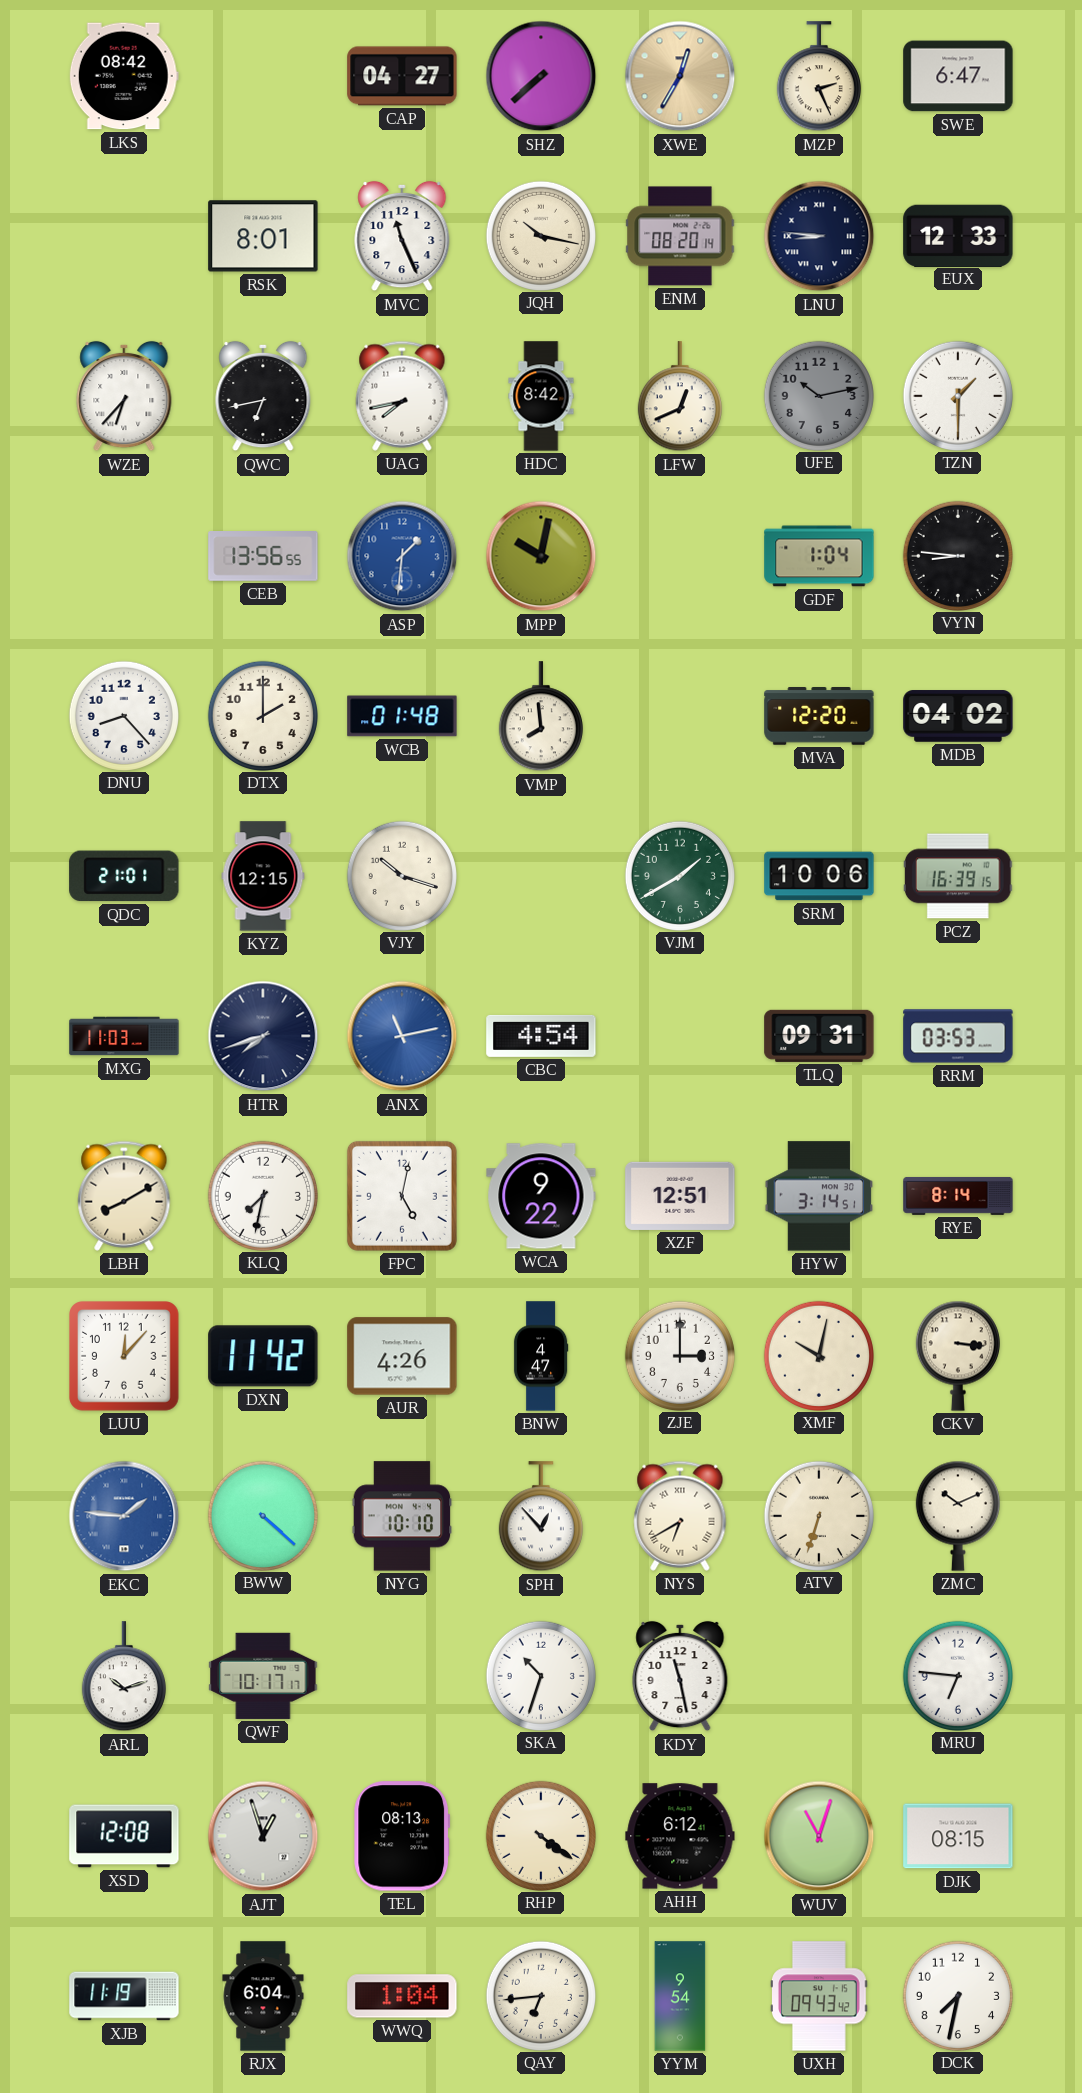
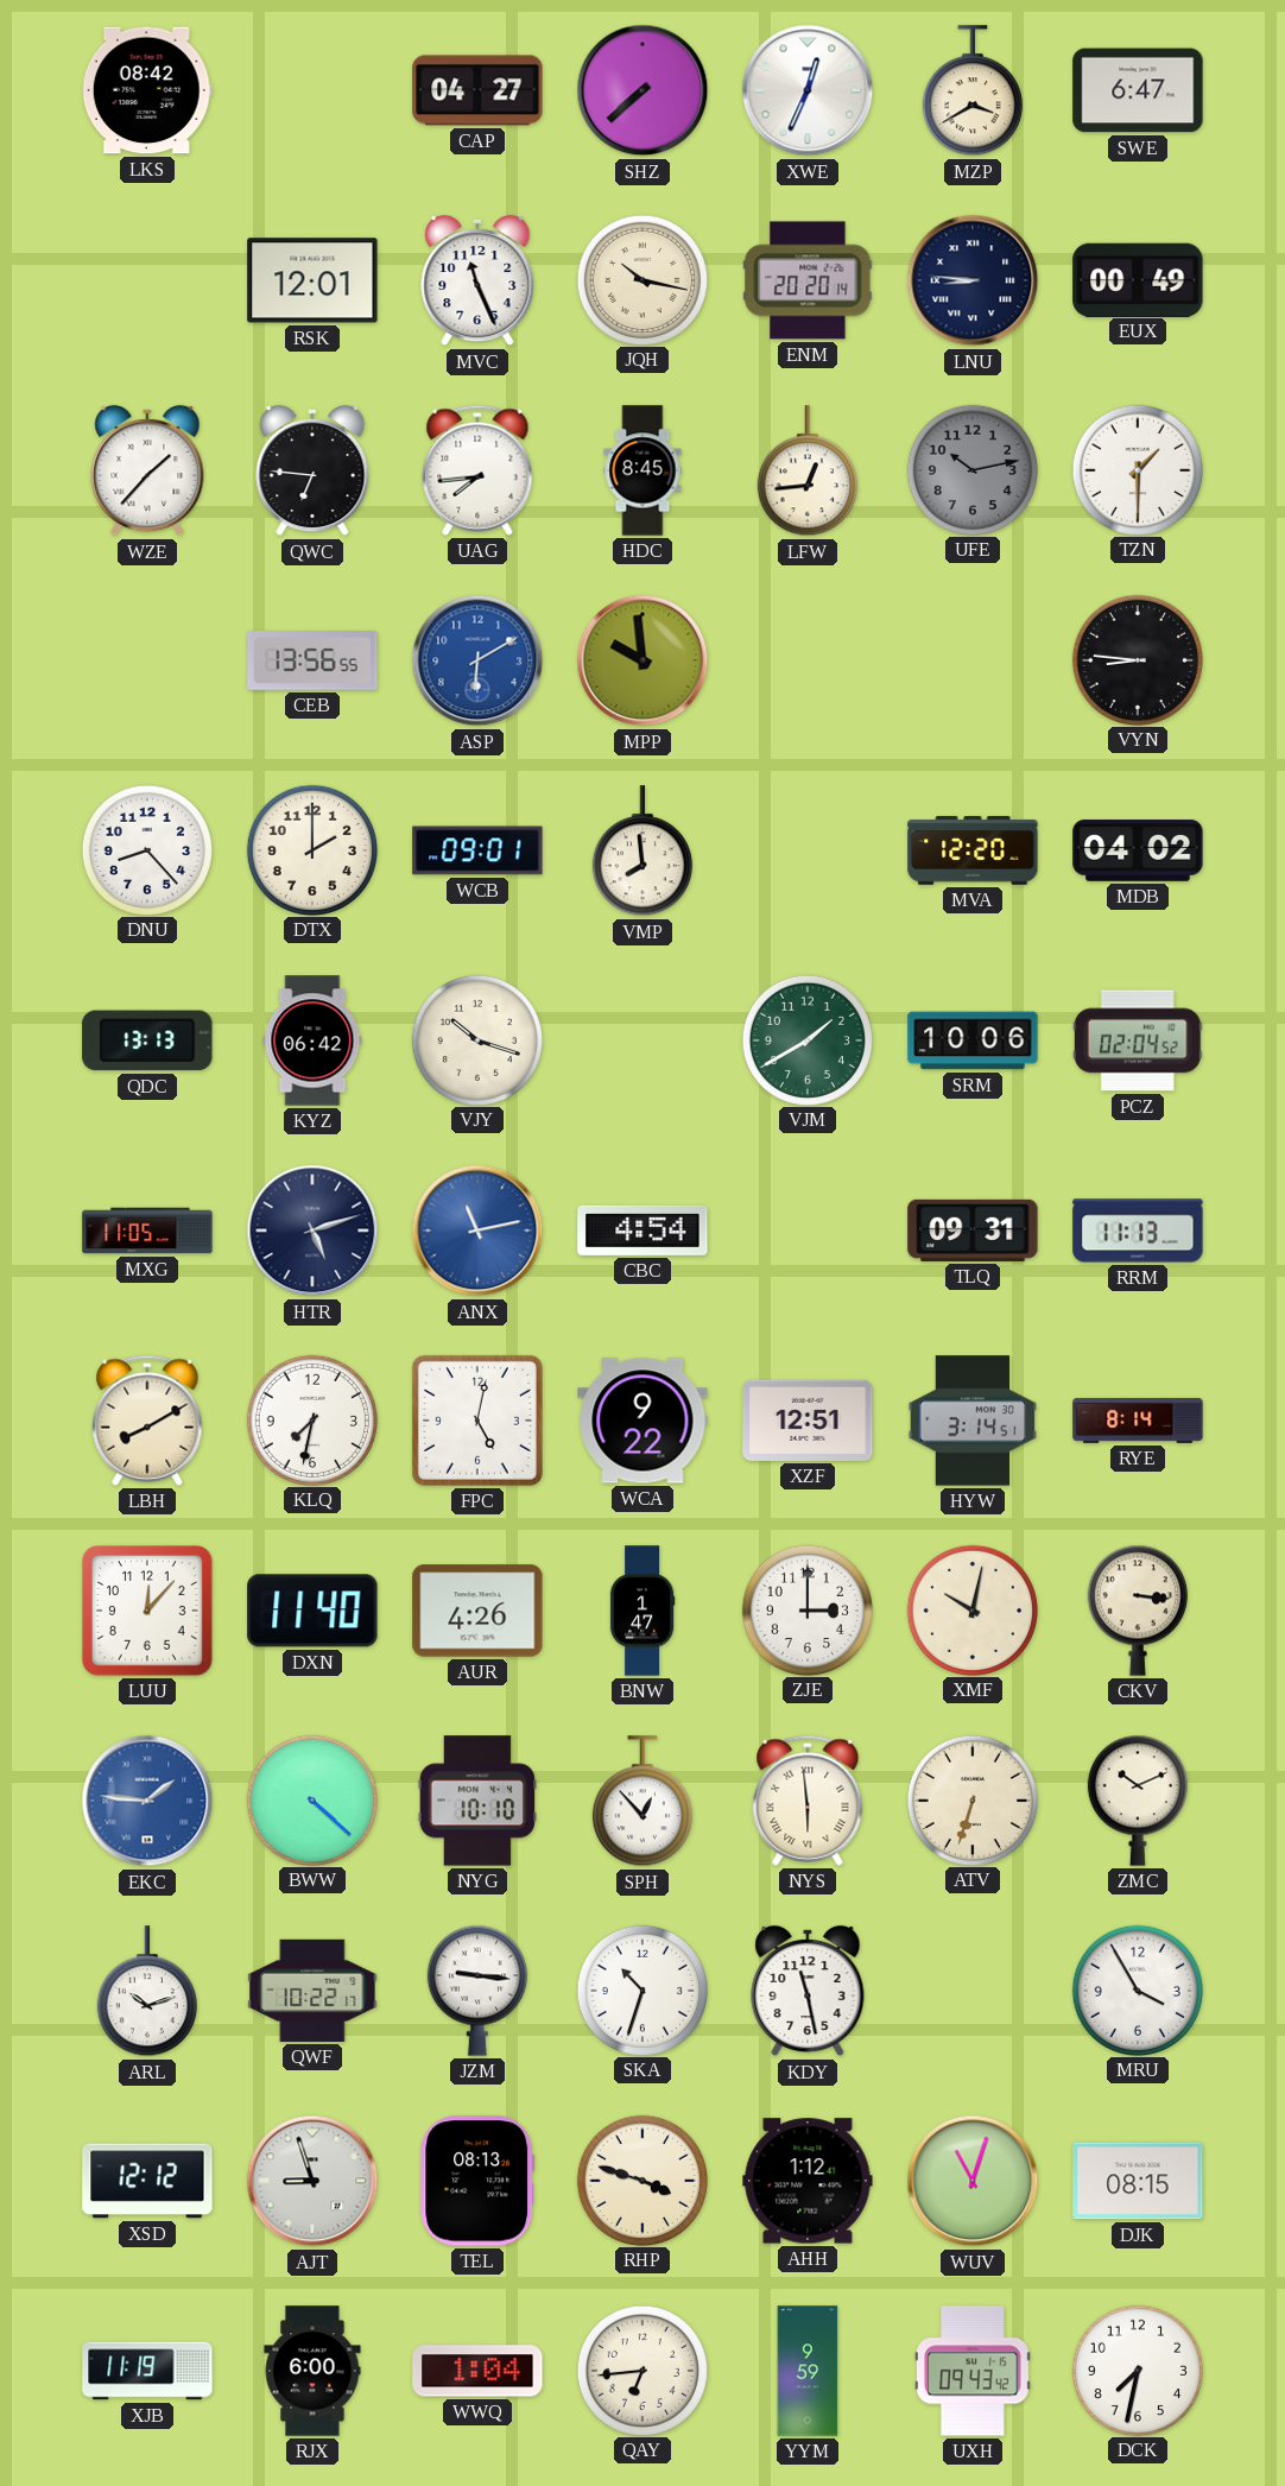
XWE: 12:35 -> 12:34
XWE dial: champagne -> white
MZP: 2:26 -> 3:40
RSK: 8:01 -> 12:01
ENM: 08:20 -> 20:20
EUX: 12:33 -> 00:49
WZE: 6:37 -> 1:37
QWC: 6:43 -> 6:46
UAG: 7:43 -> 7:44
HDC: 8:42 -> 8:45
LFW: 12:41 -> 12:44
ASP: 1:31 -> 6:10
MPP: 10:02 -> 9:59
GDF: 1:04 -> none
WCB: 01:48 -> 09:01
QDC: 21:01 -> 13:13
KYZ: 12:15 -> 06:42
PCZ: 16:39 -> 02:04
MXG: 11:03 -> 11:05
HTR: 7:42 -> 5:12
RRM: 03:53 -> 11:13
DXN: 11:42 -> 11:40
BNW: 4:47 -> 1:47
NYS: 6:40 -> 5:59
QWF: 10:17 -> 10:22
JZM: none -> 9:16
MRU: 6:46 -> 3:55
XSD: 12:08 -> 12:12
AJT: 12:57 -> 8:57
RHP: 4:21 -> 3:48
AHH: 6:12 -> 1:12
RJX: 6:04 -> 6:00
YYM: 9:54 -> 9:59
